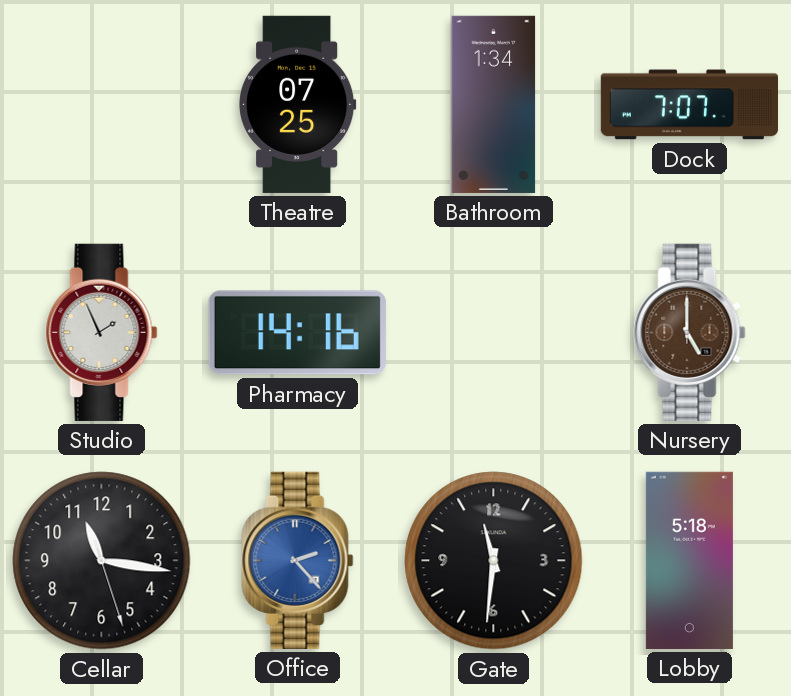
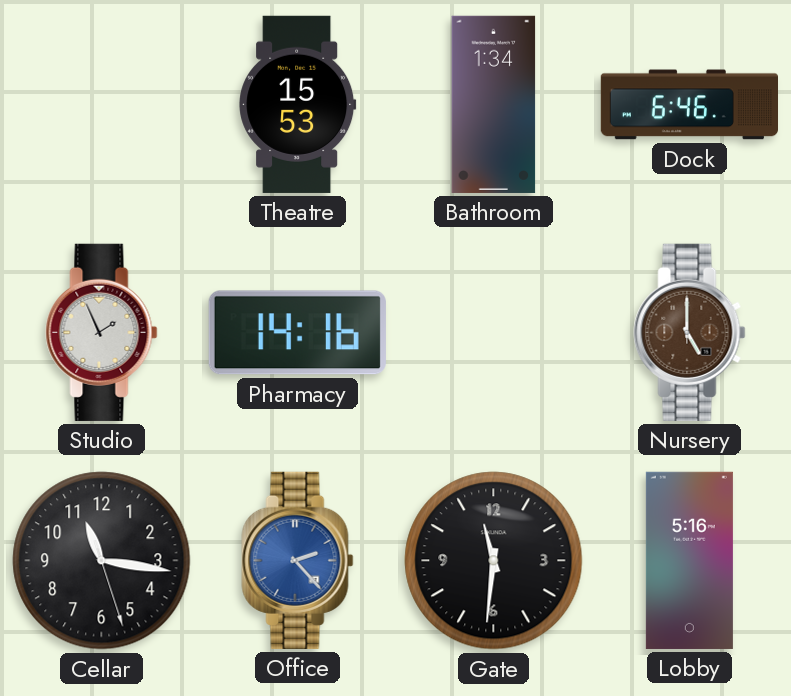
Theatre: 07:25 -> 15:53
Dock: 7:07 -> 6:46
Lobby: 5:18 -> 5:16
